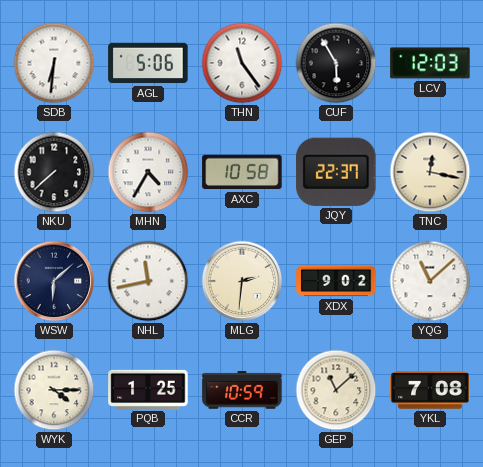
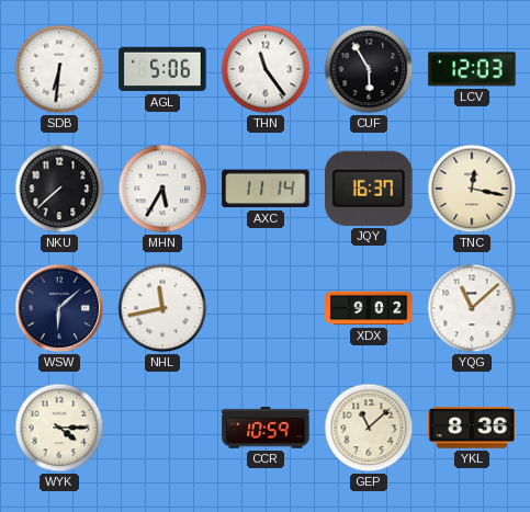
MHN: 4:35 -> 5:35
AXC: 10:58 -> 11:14
JQY: 22:37 -> 16:37
MLG: 2:31 -> none
PQB: 1:25 -> none
YKL: 7:08 -> 8:36
